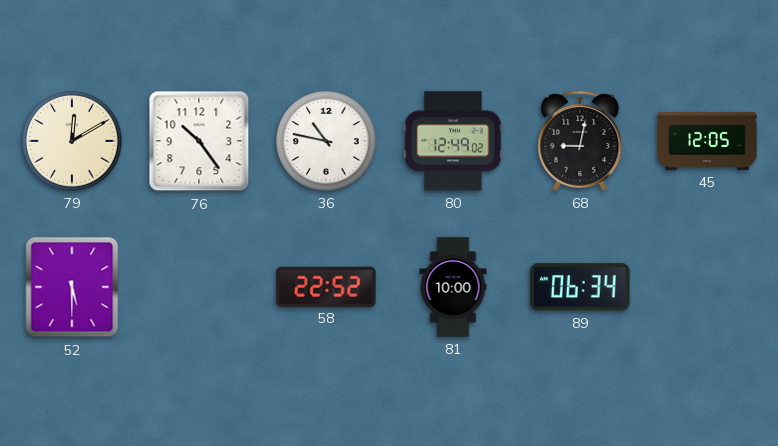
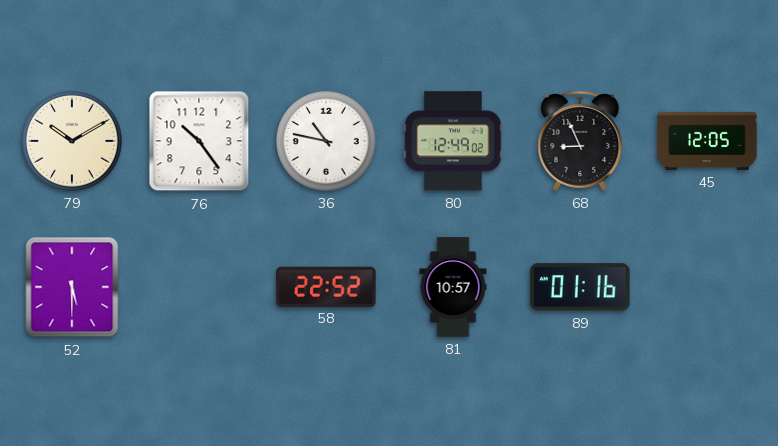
79: 12:10 -> 10:10
68: 9:02 -> 8:56
81: 10:00 -> 10:57
89: 06:34 -> 01:16
